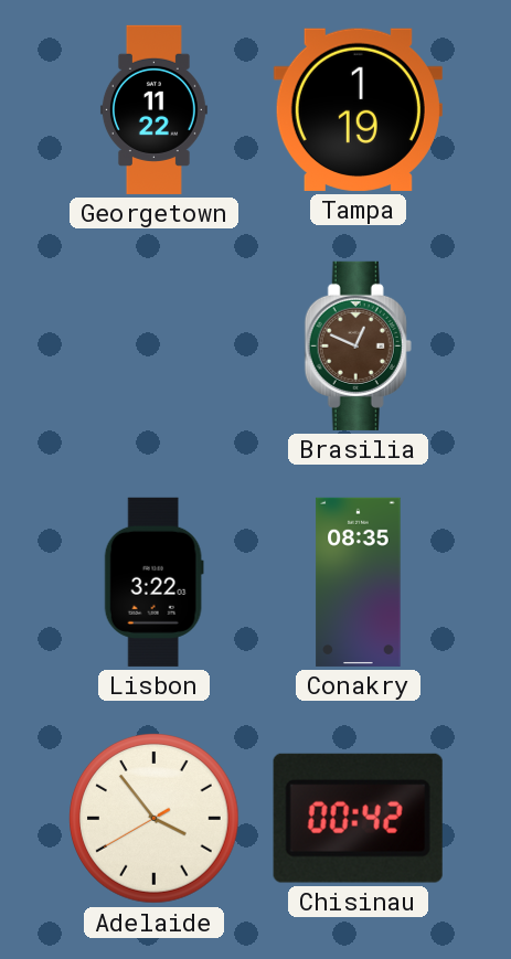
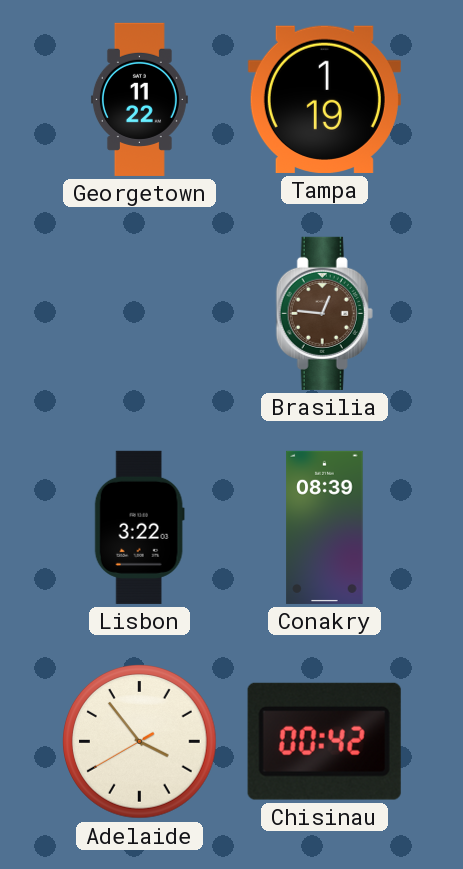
Brasilia: 12:49 -> 12:46
Conakry: 08:35 -> 08:39
